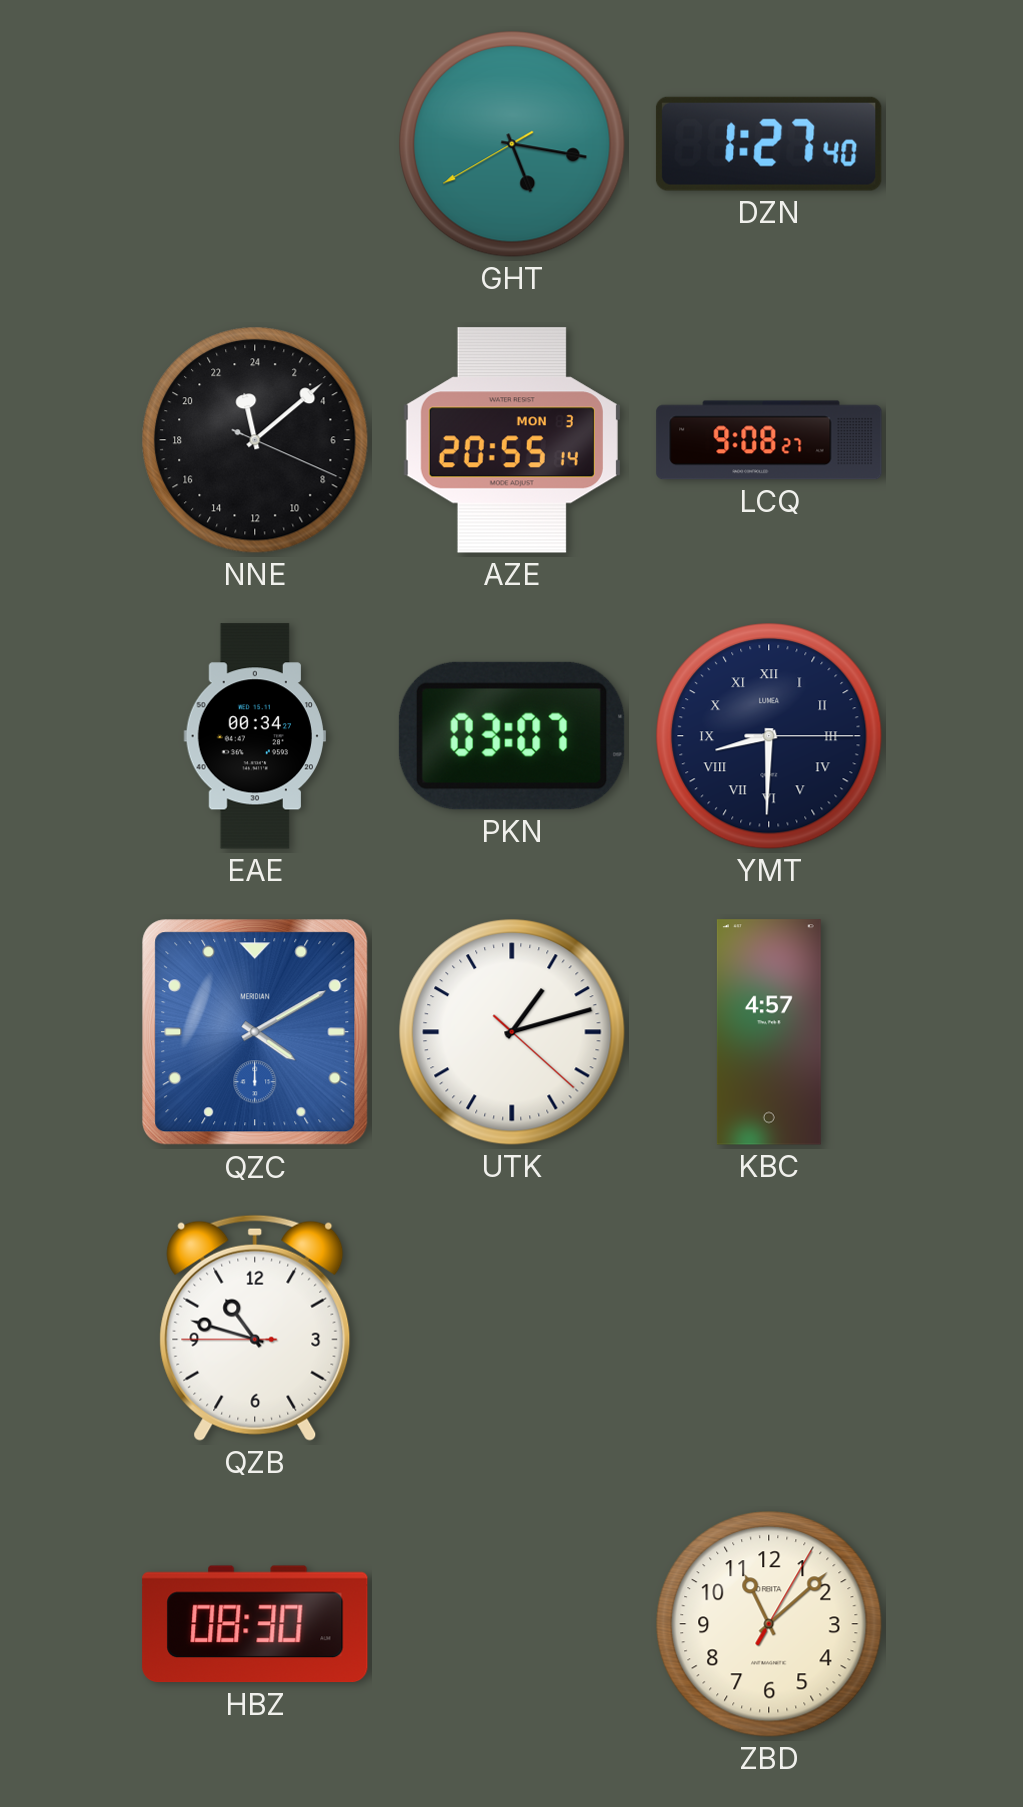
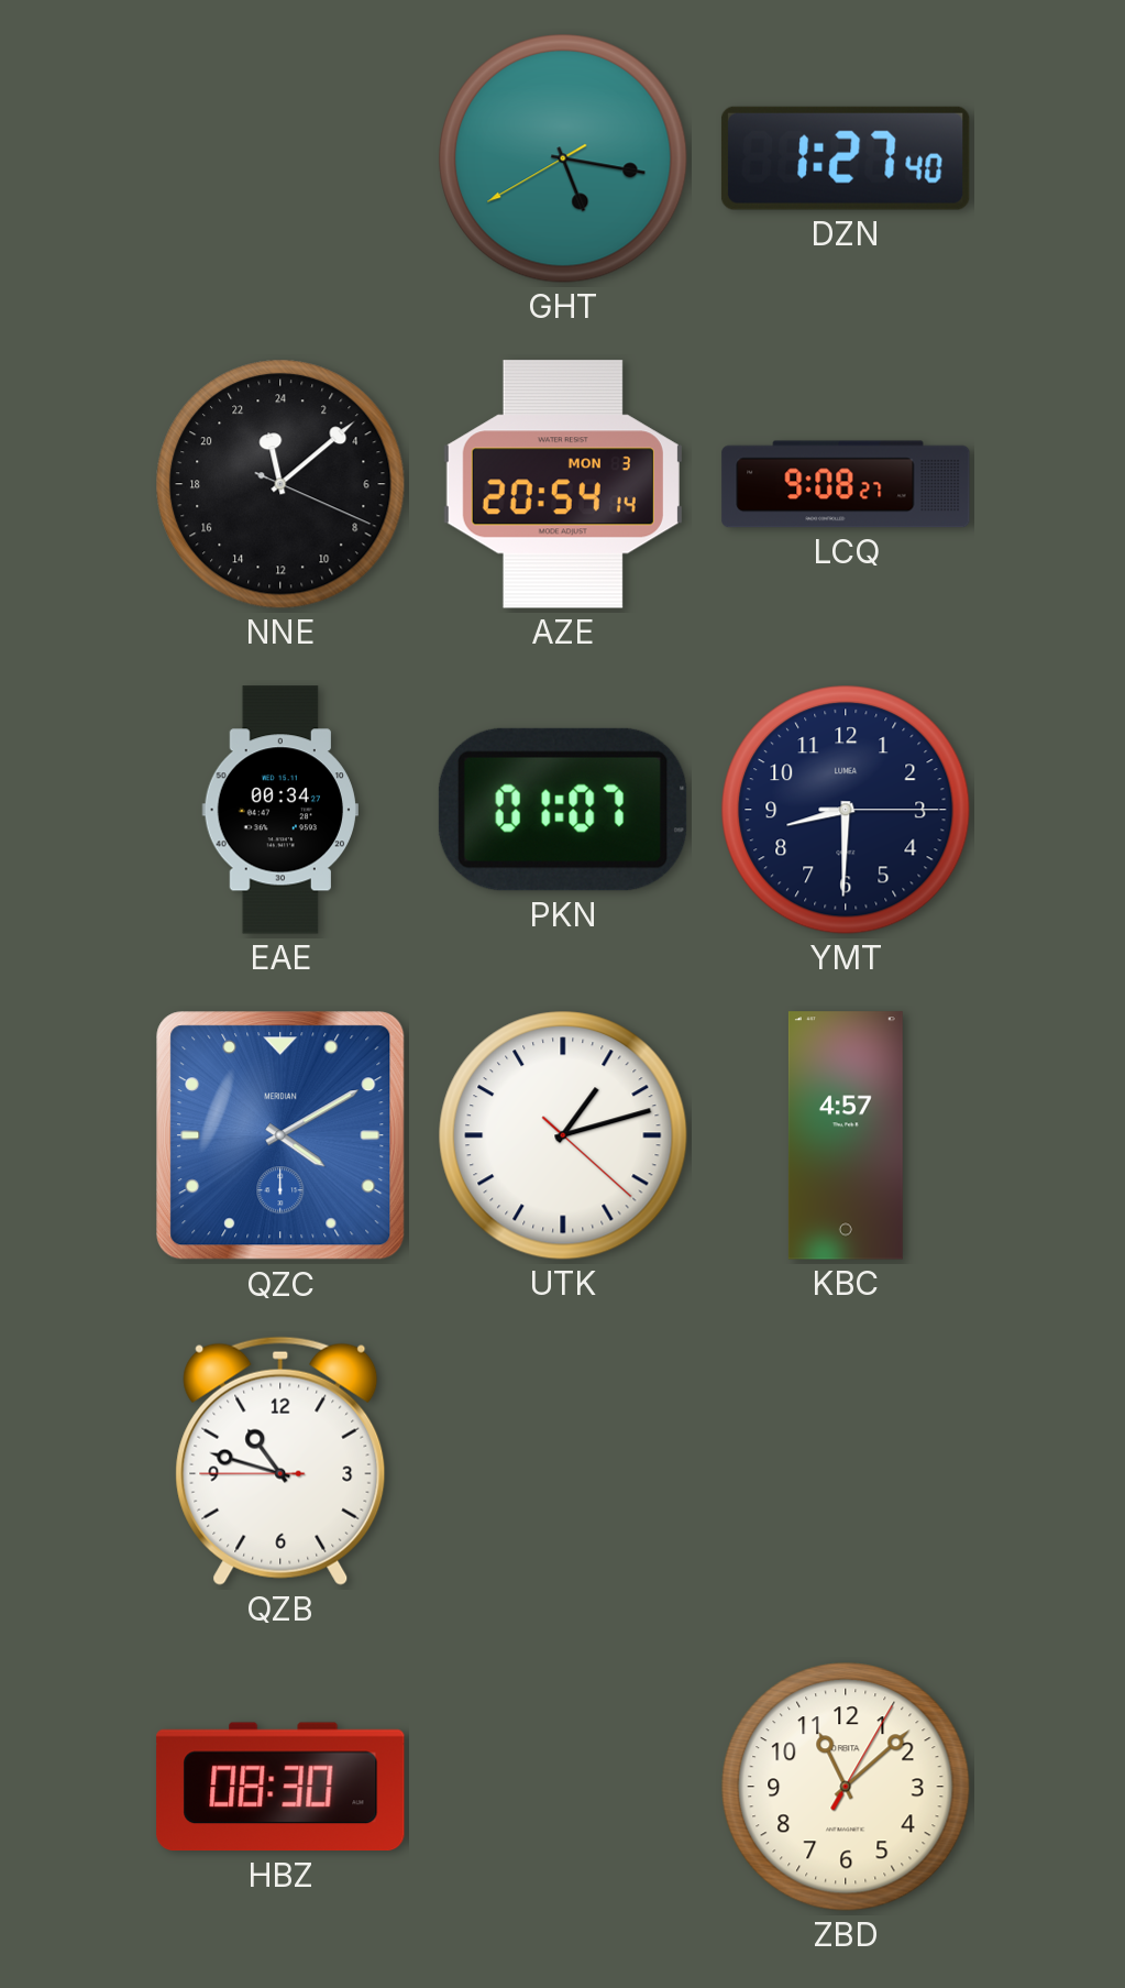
AZE: 20:55 -> 20:54
PKN: 03:07 -> 01:07
YMT numerals: Roman -> Arabic
